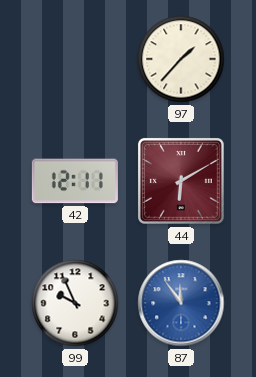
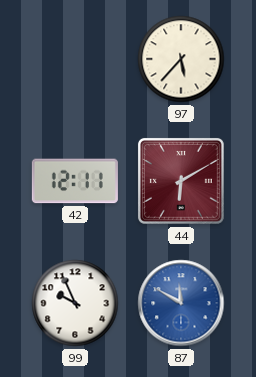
97: 1:37 -> 5:37
87: 11:54 -> 11:50
